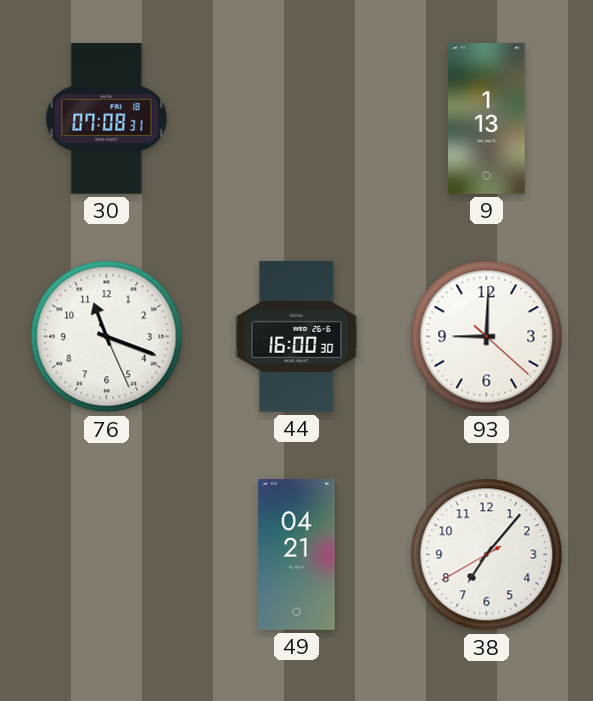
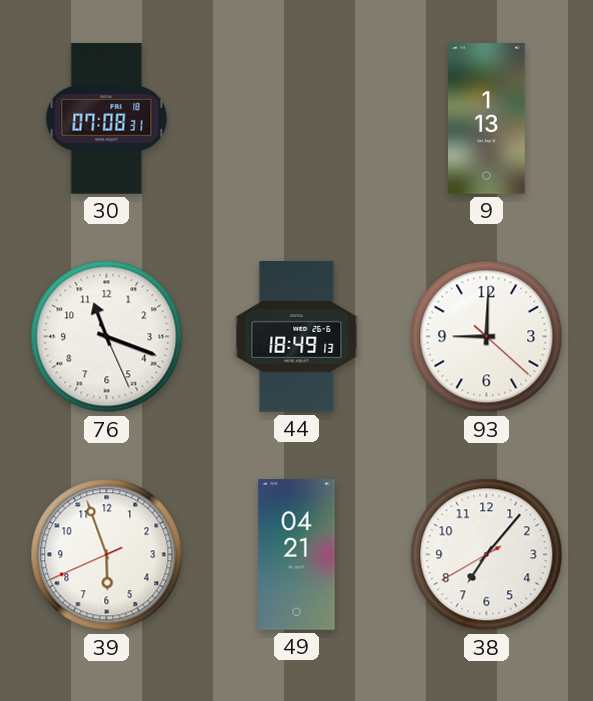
44: 16:00 -> 18:49
39: none -> 5:56
